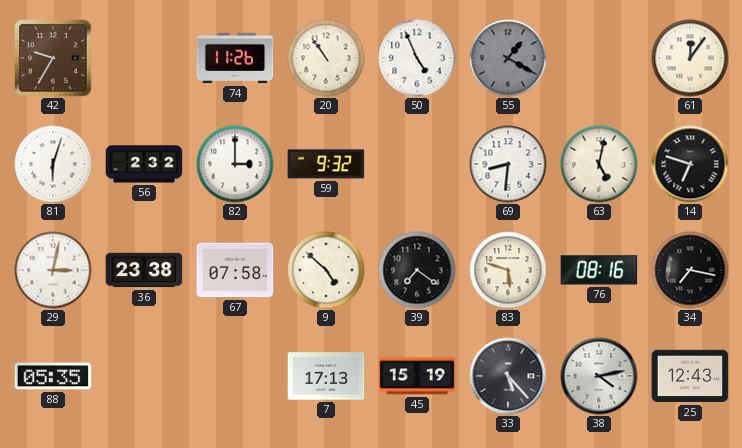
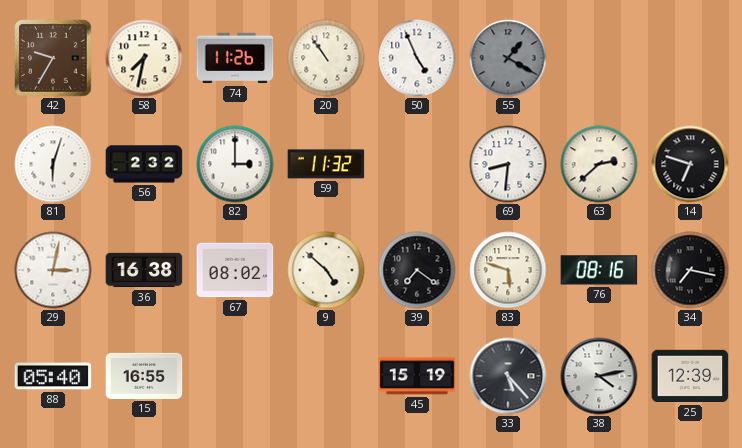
58: none -> 7:32
61: 12:06 -> none
59: 9:32 -> 11:32
63: 5:02 -> 2:38
36: 23:38 -> 16:38
67: 07:58 -> 08:02
88: 05:35 -> 05:40
15: none -> 16:55
7: 17:13 -> none
25: 12:43 -> 12:39
